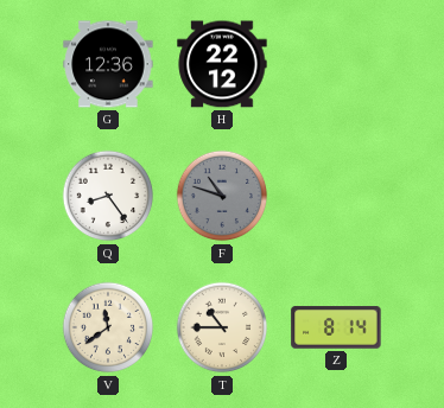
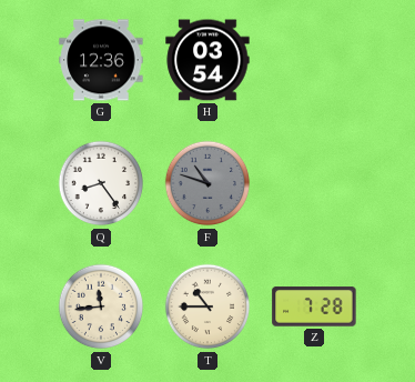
H: 22:12 -> 03:54
V: 11:39 -> 11:44
Z: 8:14 -> 7:28
